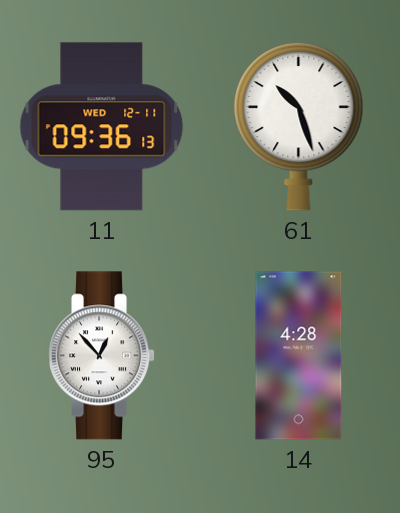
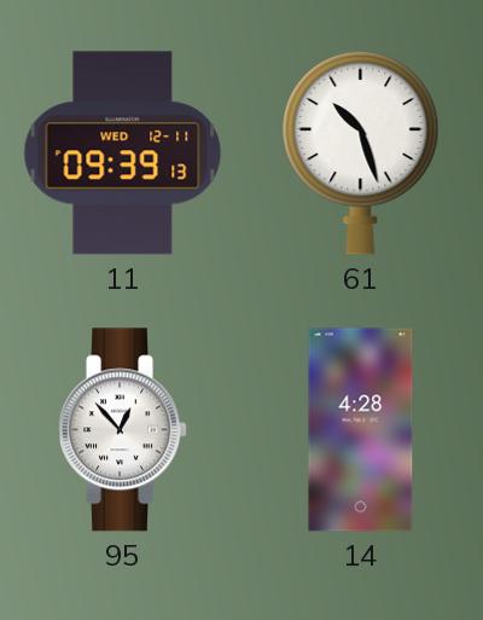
11: 09:36 -> 09:39
